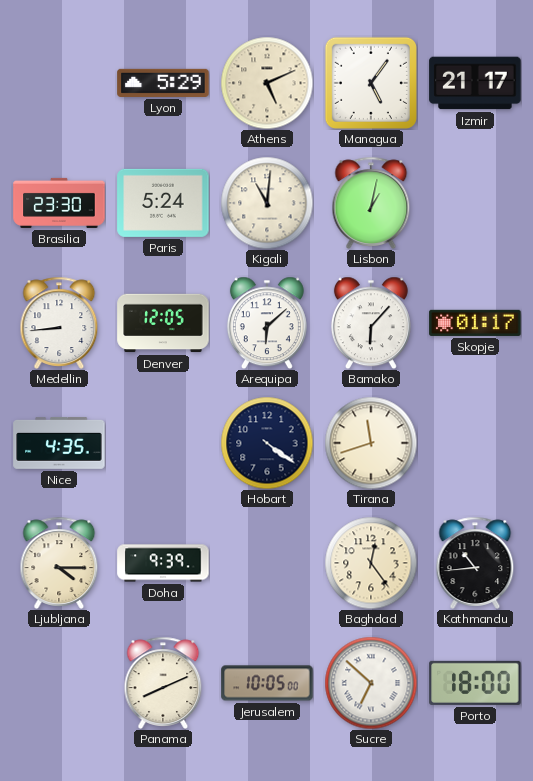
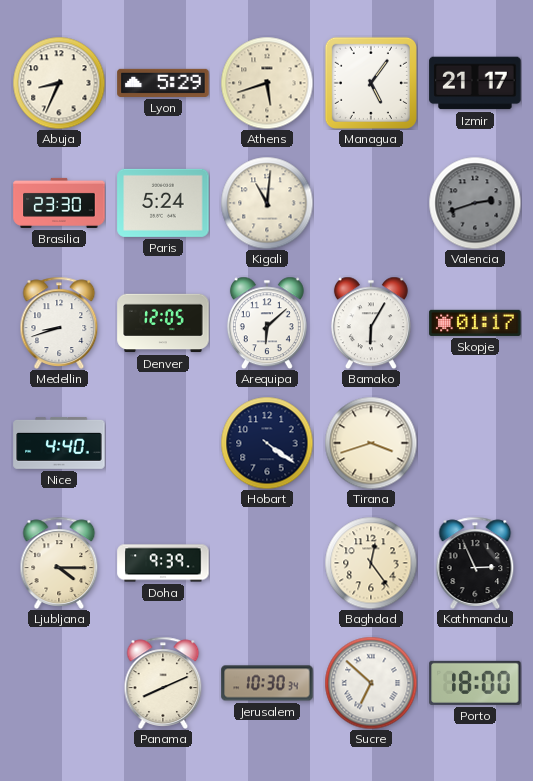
Abuja: none -> 8:34
Athens: 5:11 -> 5:42
Lisbon: 1:02 -> none
Valencia: none -> 2:42
Medellin: 8:44 -> 8:42
Bamako: 6:07 -> 6:05
Nice: 4:35 -> 4:40
Tirana: 11:42 -> 3:42
Kathmandu: 10:44 -> 2:56
Jerusalem: 10:05 -> 10:30
